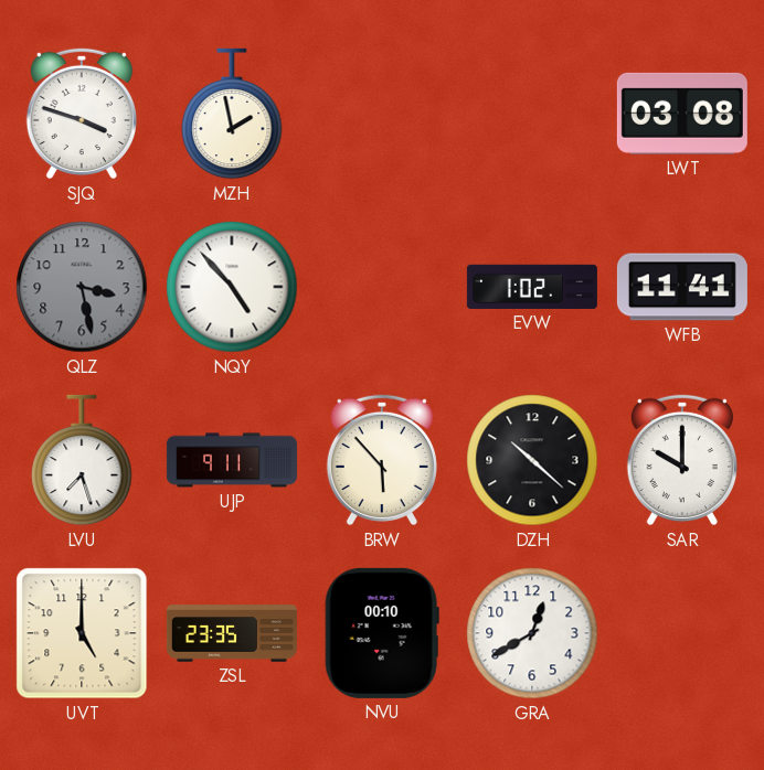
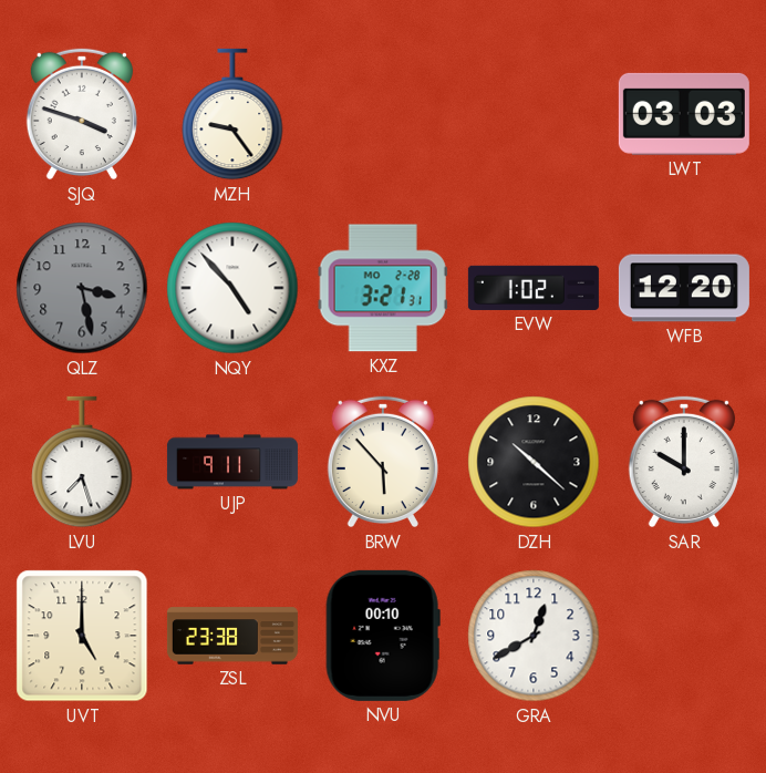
MZH: 1:58 -> 9:24
LWT: 03:08 -> 03:03
KXZ: none -> 3:21
WFB: 11:41 -> 12:20
ZSL: 23:35 -> 23:38
